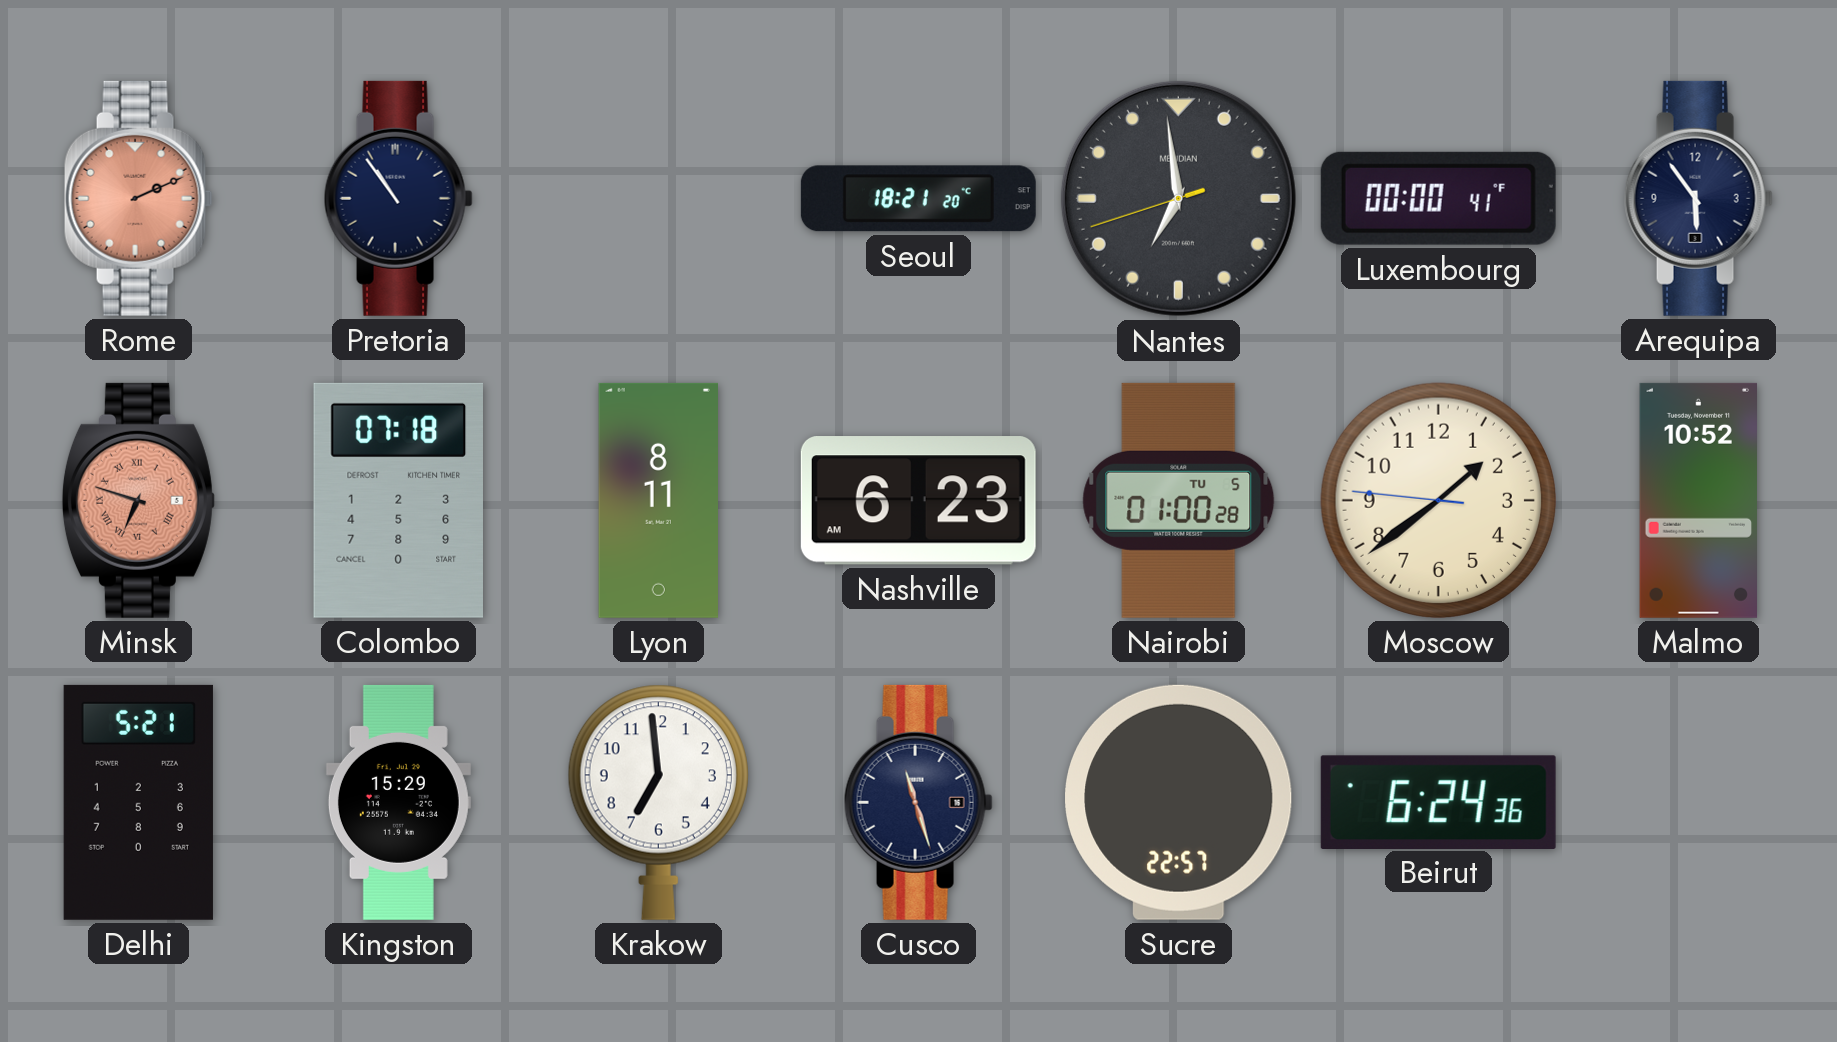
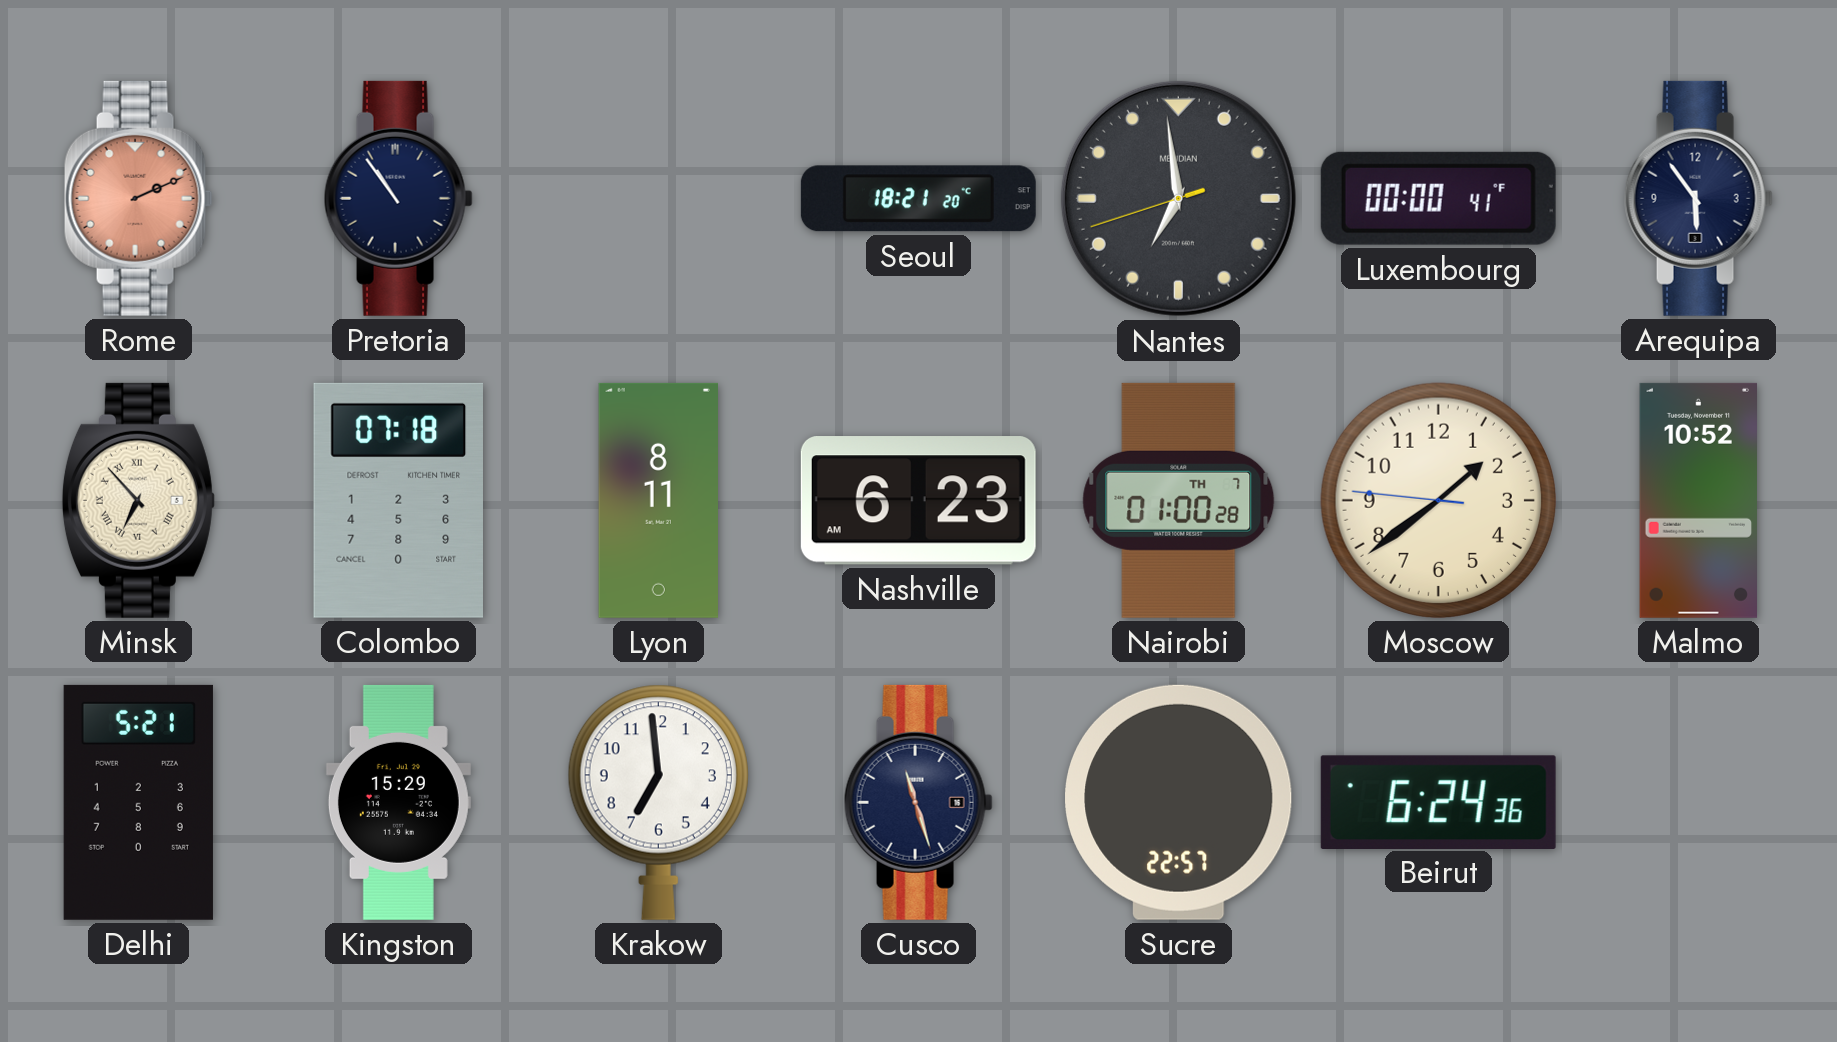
Minsk: 6:48 -> 6:53
Minsk dial: salmon -> cream
Nairobi date: TU 5 -> TH 7
